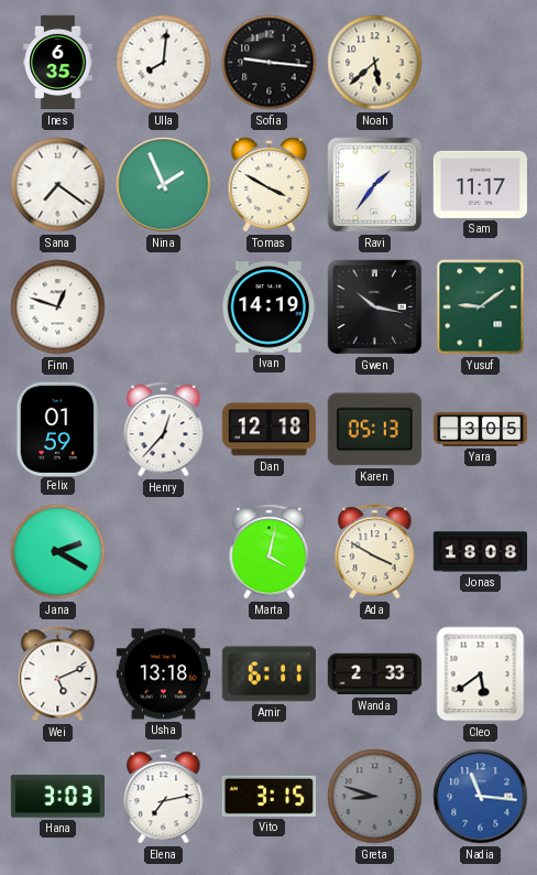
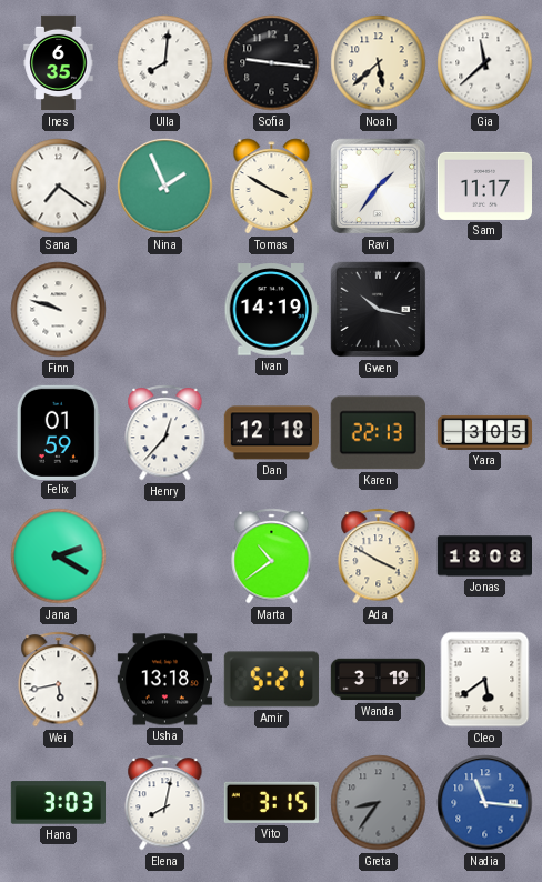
Gia: none -> 11:38
Finn: 12:48 -> 9:48
Yusuf: 9:09 -> none
Karen: 05:13 -> 22:13
Marta: 4:02 -> 10:39
Wei: 5:11 -> 5:43
Amir: 6:11 -> 5:21
Wanda: 2:33 -> 3:19
Elena: 7:13 -> 8:02
Greta: 8:48 -> 8:36
